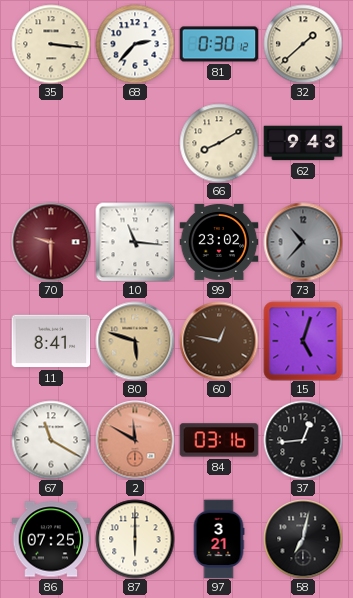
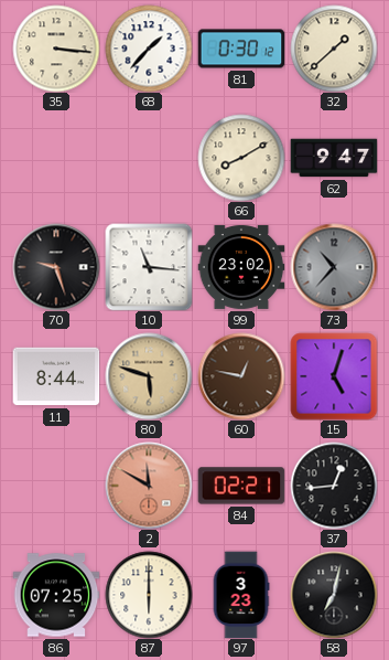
68: 2:37 -> 1:37
62: 9:43 -> 9:47
70: 9:30 -> 9:27
70 dial: burgundy -> black
11: 8:41 -> 8:44
67: 11:20 -> none
84: 03:16 -> 02:21
97: 3:21 -> 3:23
